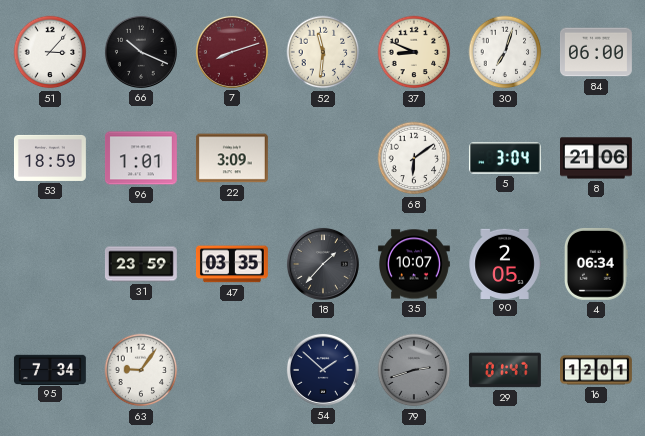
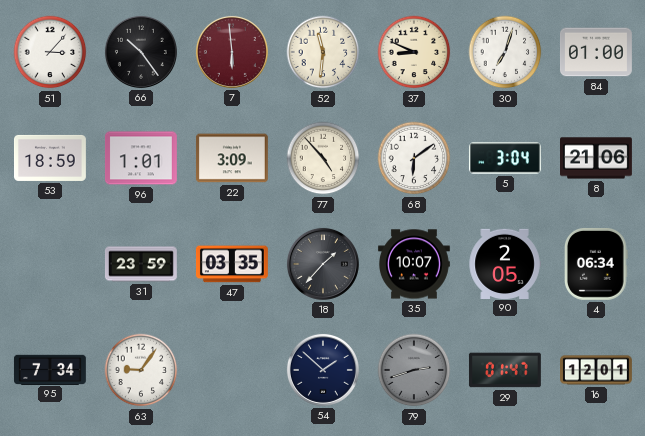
66: 10:19 -> 10:24
7: 8:12 -> 5:59
84: 06:00 -> 01:00
77: none -> 4:53
